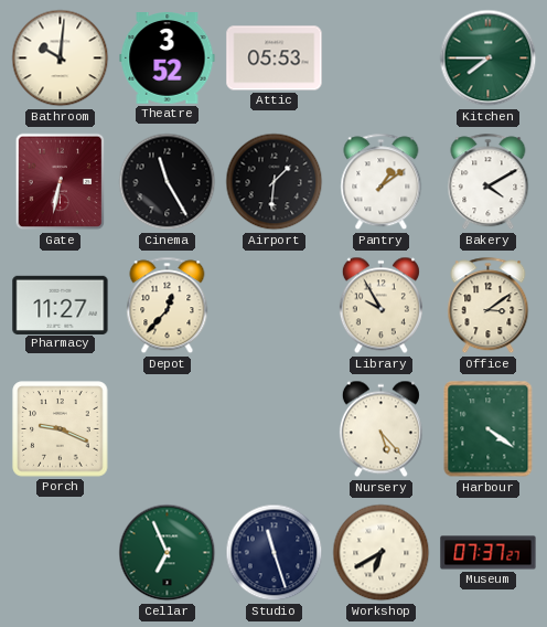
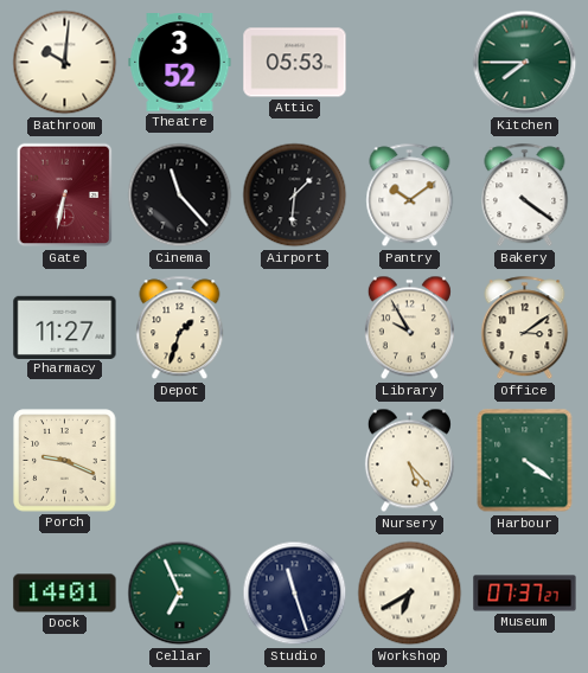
Cinema: 11:25 -> 11:23
Pantry: 1:09 -> 10:09
Bakery: 4:10 -> 4:21
Depot: 12:37 -> 1:33
Dock: none -> 14:01
